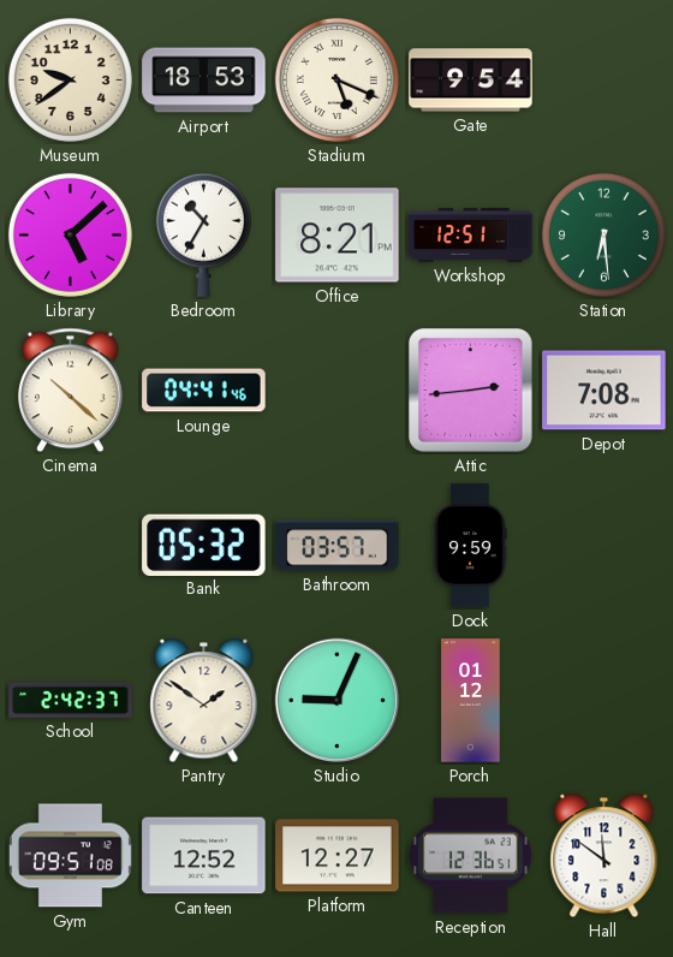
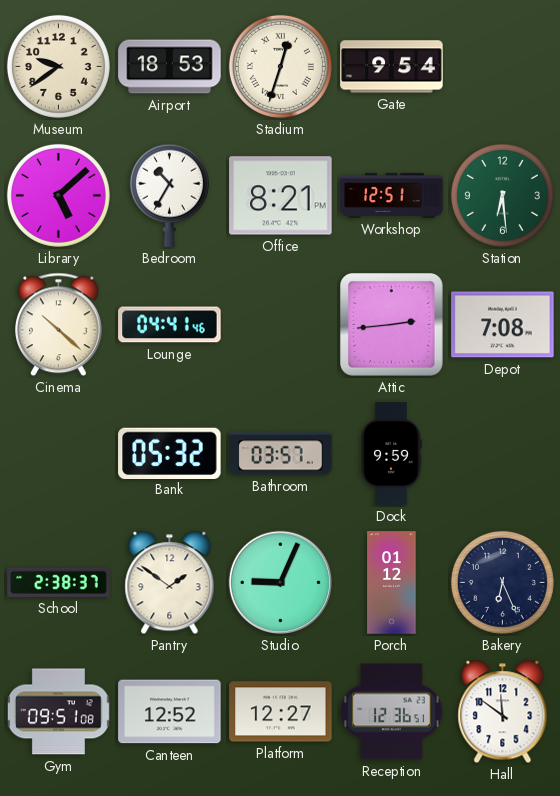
Stadium: 5:19 -> 12:33
School: 2:42 -> 2:38
Bakery: none -> 6:26
